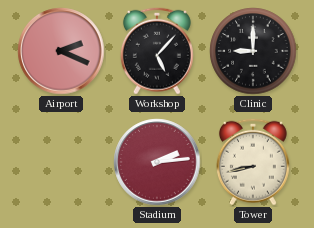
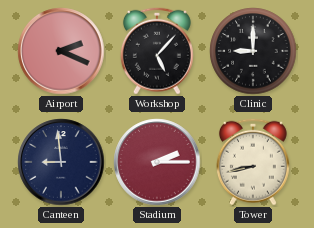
Canteen: none -> 8:59
Stadium: 2:14 -> 2:15
